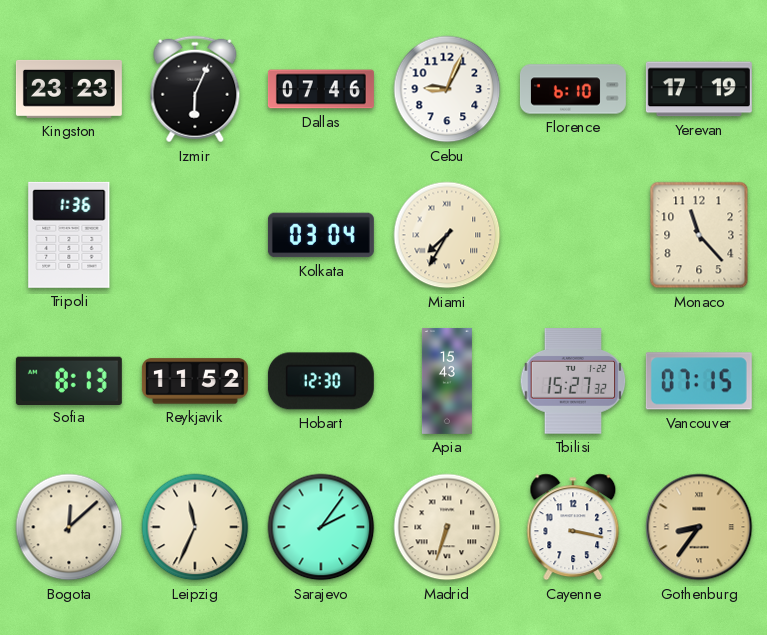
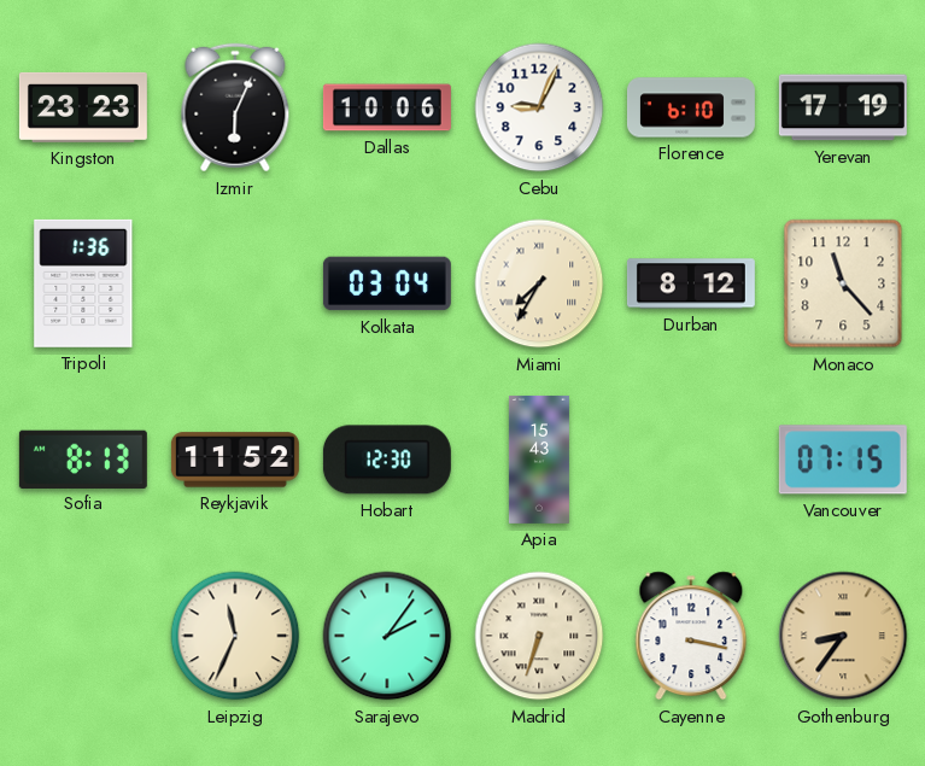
Dallas: 07:46 -> 10:06
Durban: none -> 8:12
Tbilisi: 15:27 -> none
Bogota: 12:08 -> none
